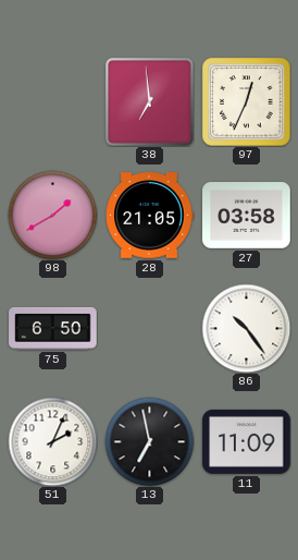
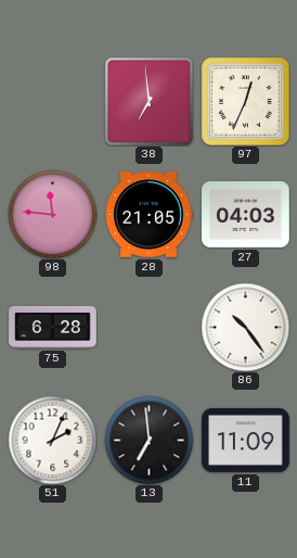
98: 1:40 -> 11:46
27: 03:58 -> 04:03
75: 6:50 -> 6:28
13: 6:58 -> 6:59
